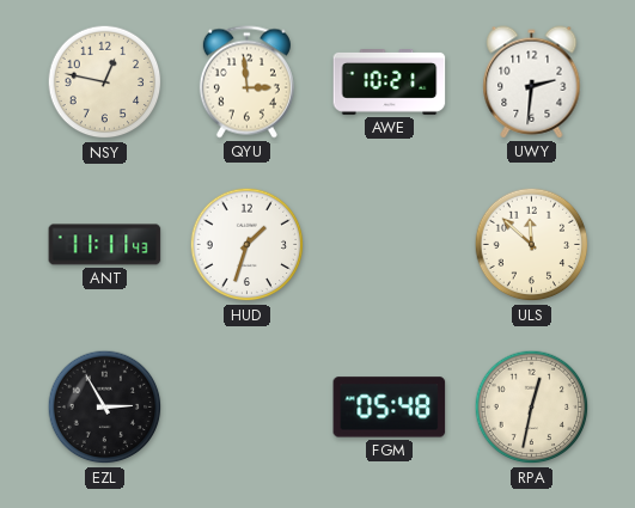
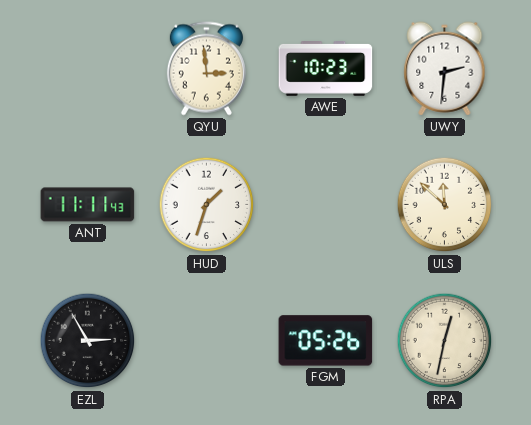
NSY: 12:47 -> none
AWE: 10:21 -> 10:23
FGM: 05:48 -> 05:26
